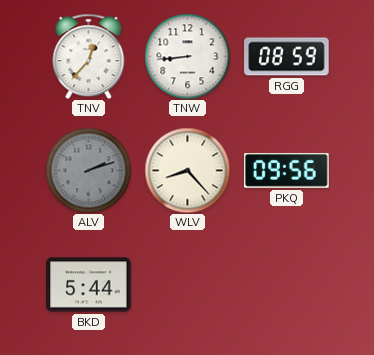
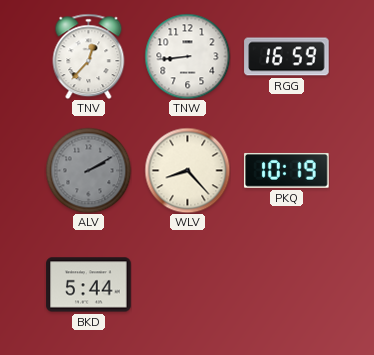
RGG: 08:59 -> 16:59
ALV: 2:12 -> 2:10
PKQ: 09:56 -> 10:19
